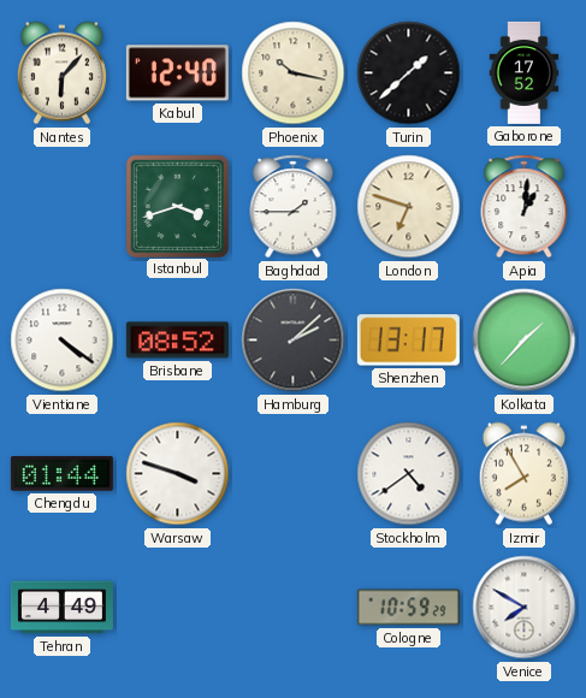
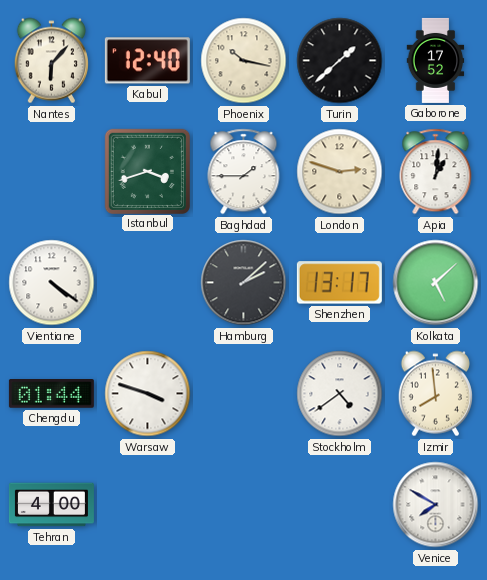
London: 6:48 -> 2:48
Brisbane: 08:52 -> none
Kolkata: 1:37 -> 5:08
Izmir: 7:55 -> 7:59
Tehran: 4:49 -> 4:00
Cologne: 10:59 -> none
